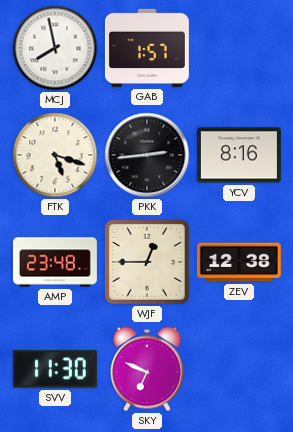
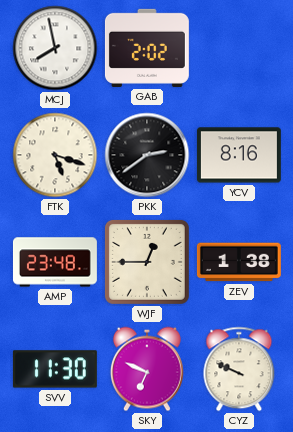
GAB: 1:57 -> 2:02
PKK: 2:44 -> 2:39
ZEV: 12:38 -> 1:38
CYZ: none -> 9:49
